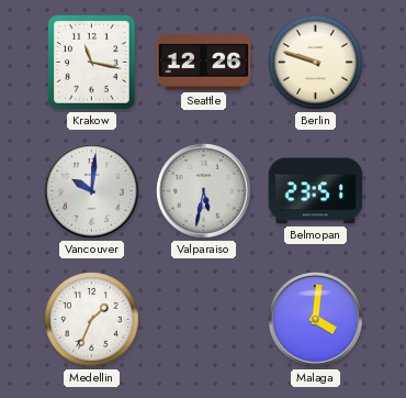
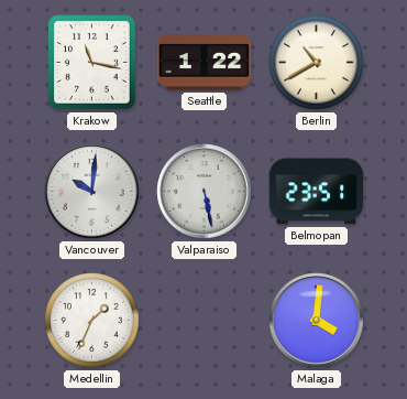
Seattle: 12:26 -> 1:22
Berlin: 9:48 -> 10:40
Valparaiso: 5:32 -> 5:28
